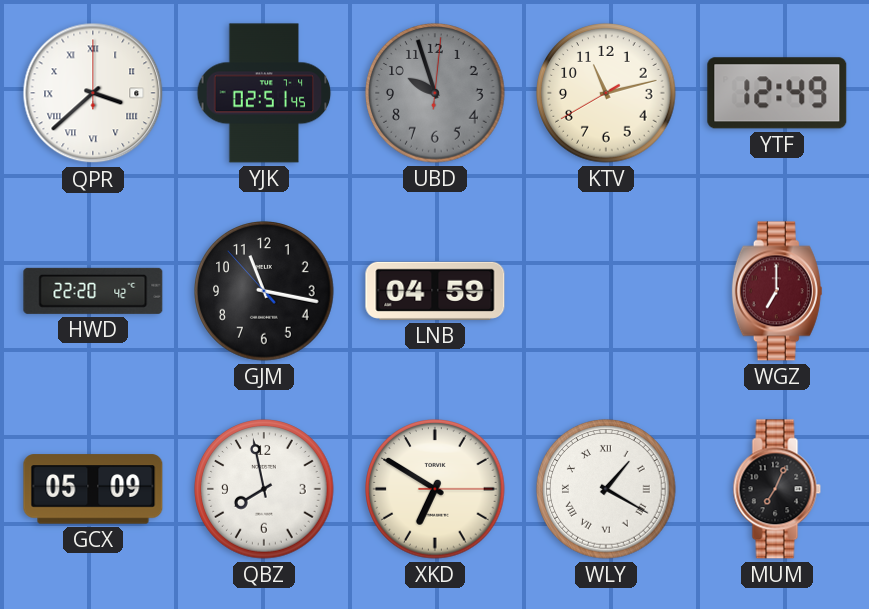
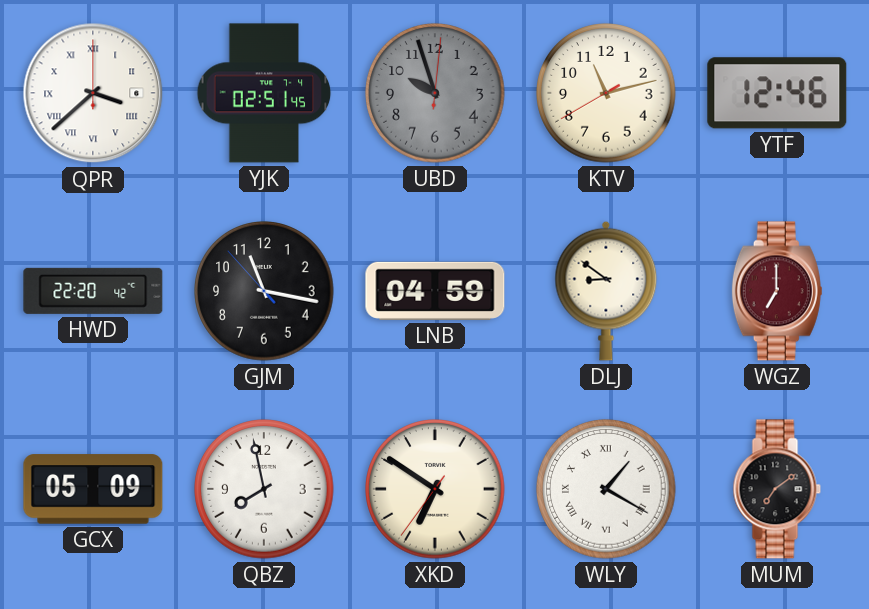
YTF: 12:49 -> 12:46
DLJ: none -> 8:51
XKD: 6:50:15 -> 6:50:36
MUM: 7:04 -> 7:09
